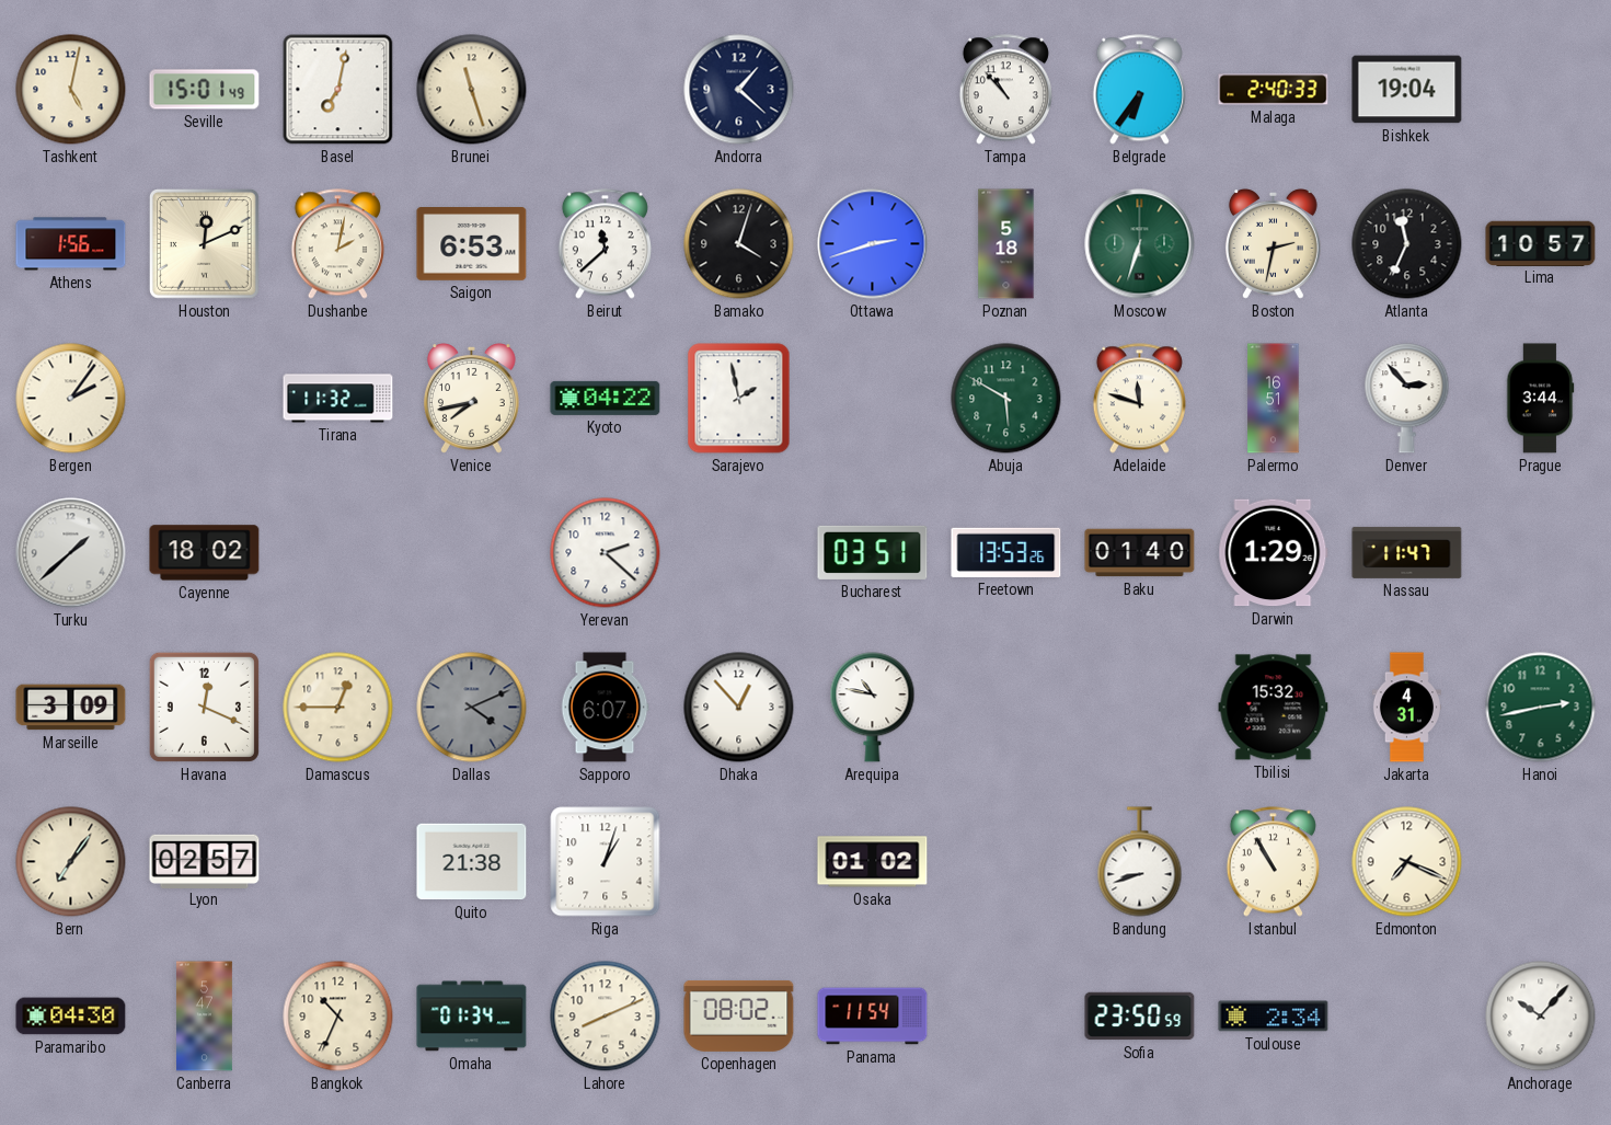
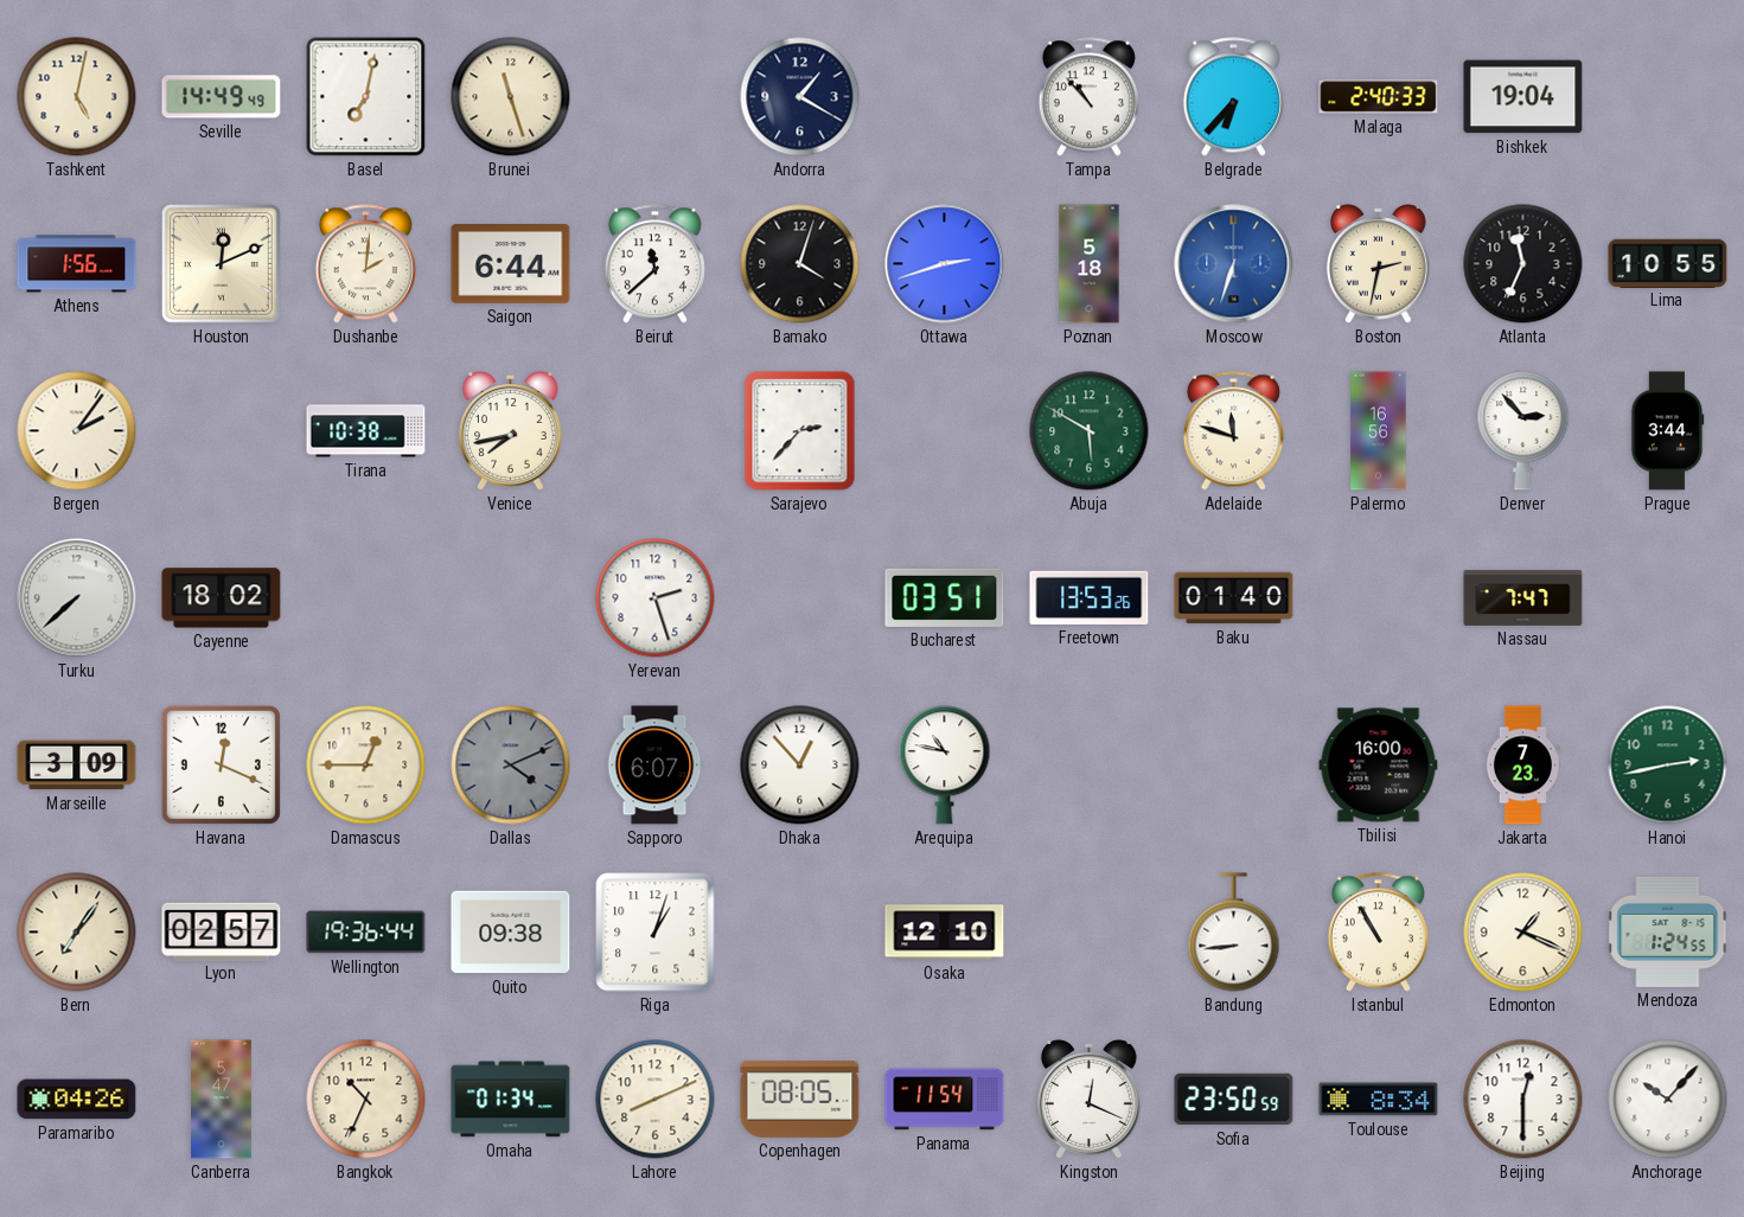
Seville: 15:01 -> 14:49
Andorra: 1:22 -> 1:20
Belgrade: 6:36 -> 6:37
Dushanbe: 2:02 -> 2:01
Saigon: 6:53 -> 6:44
Moscow dial: green -> blue
Lima: 10:57 -> 10:55
Tirana: 11:32 -> 10:38
Kyoto: 04:22 -> none
Sarajevo: 1:58 -> 2:37
Palermo: 16:51 -> 16:56
Turku: 1:38 -> 7:38
Yerevan: 2:22 -> 2:27
Darwin: 1:29 -> none
Nassau: 11:47 -> 7:47
Tbilisi: 15:32 -> 16:00
Jakarta: 4:31 -> 7:23
Wellington: none -> 19:36
Quito: 21:38 -> 09:38
Osaka: 01:02 -> 12:10
Bandung: 8:42 -> 8:44
Edmonton: 7:19 -> 1:19
Mendoza: none -> 1:24
Paramaribo: 04:30 -> 04:26
Copenhagen: 08:02 -> 08:05
Kingston: none -> 12:19
Toulouse: 2:34 -> 8:34
Beijing: none -> 12:30
